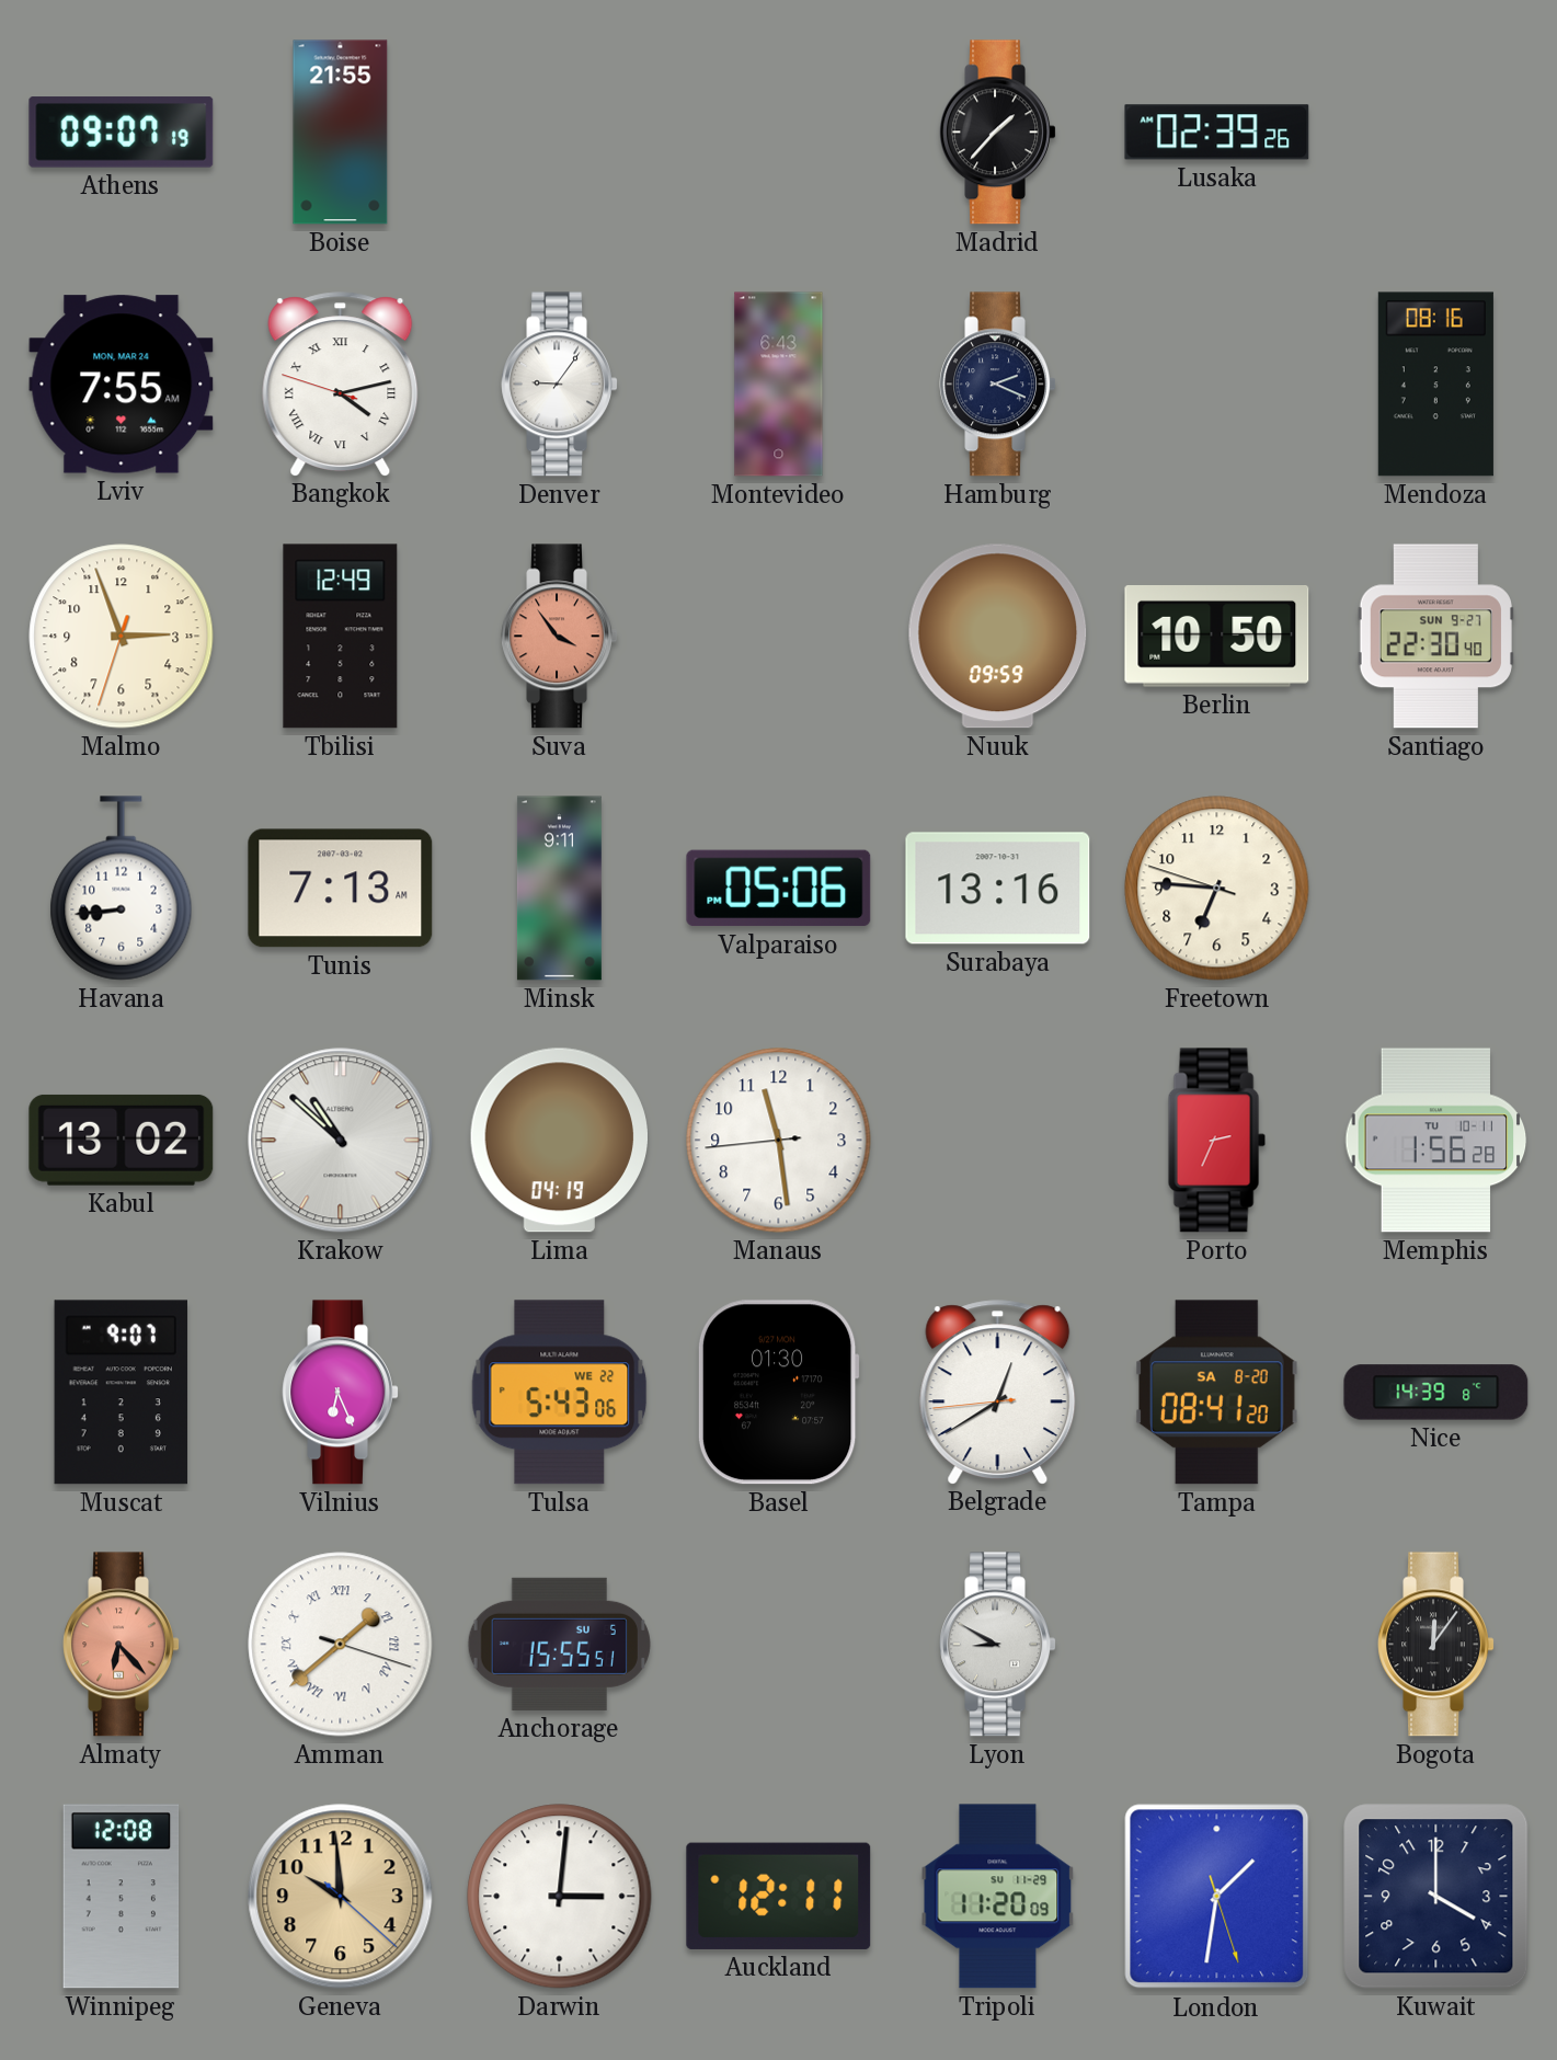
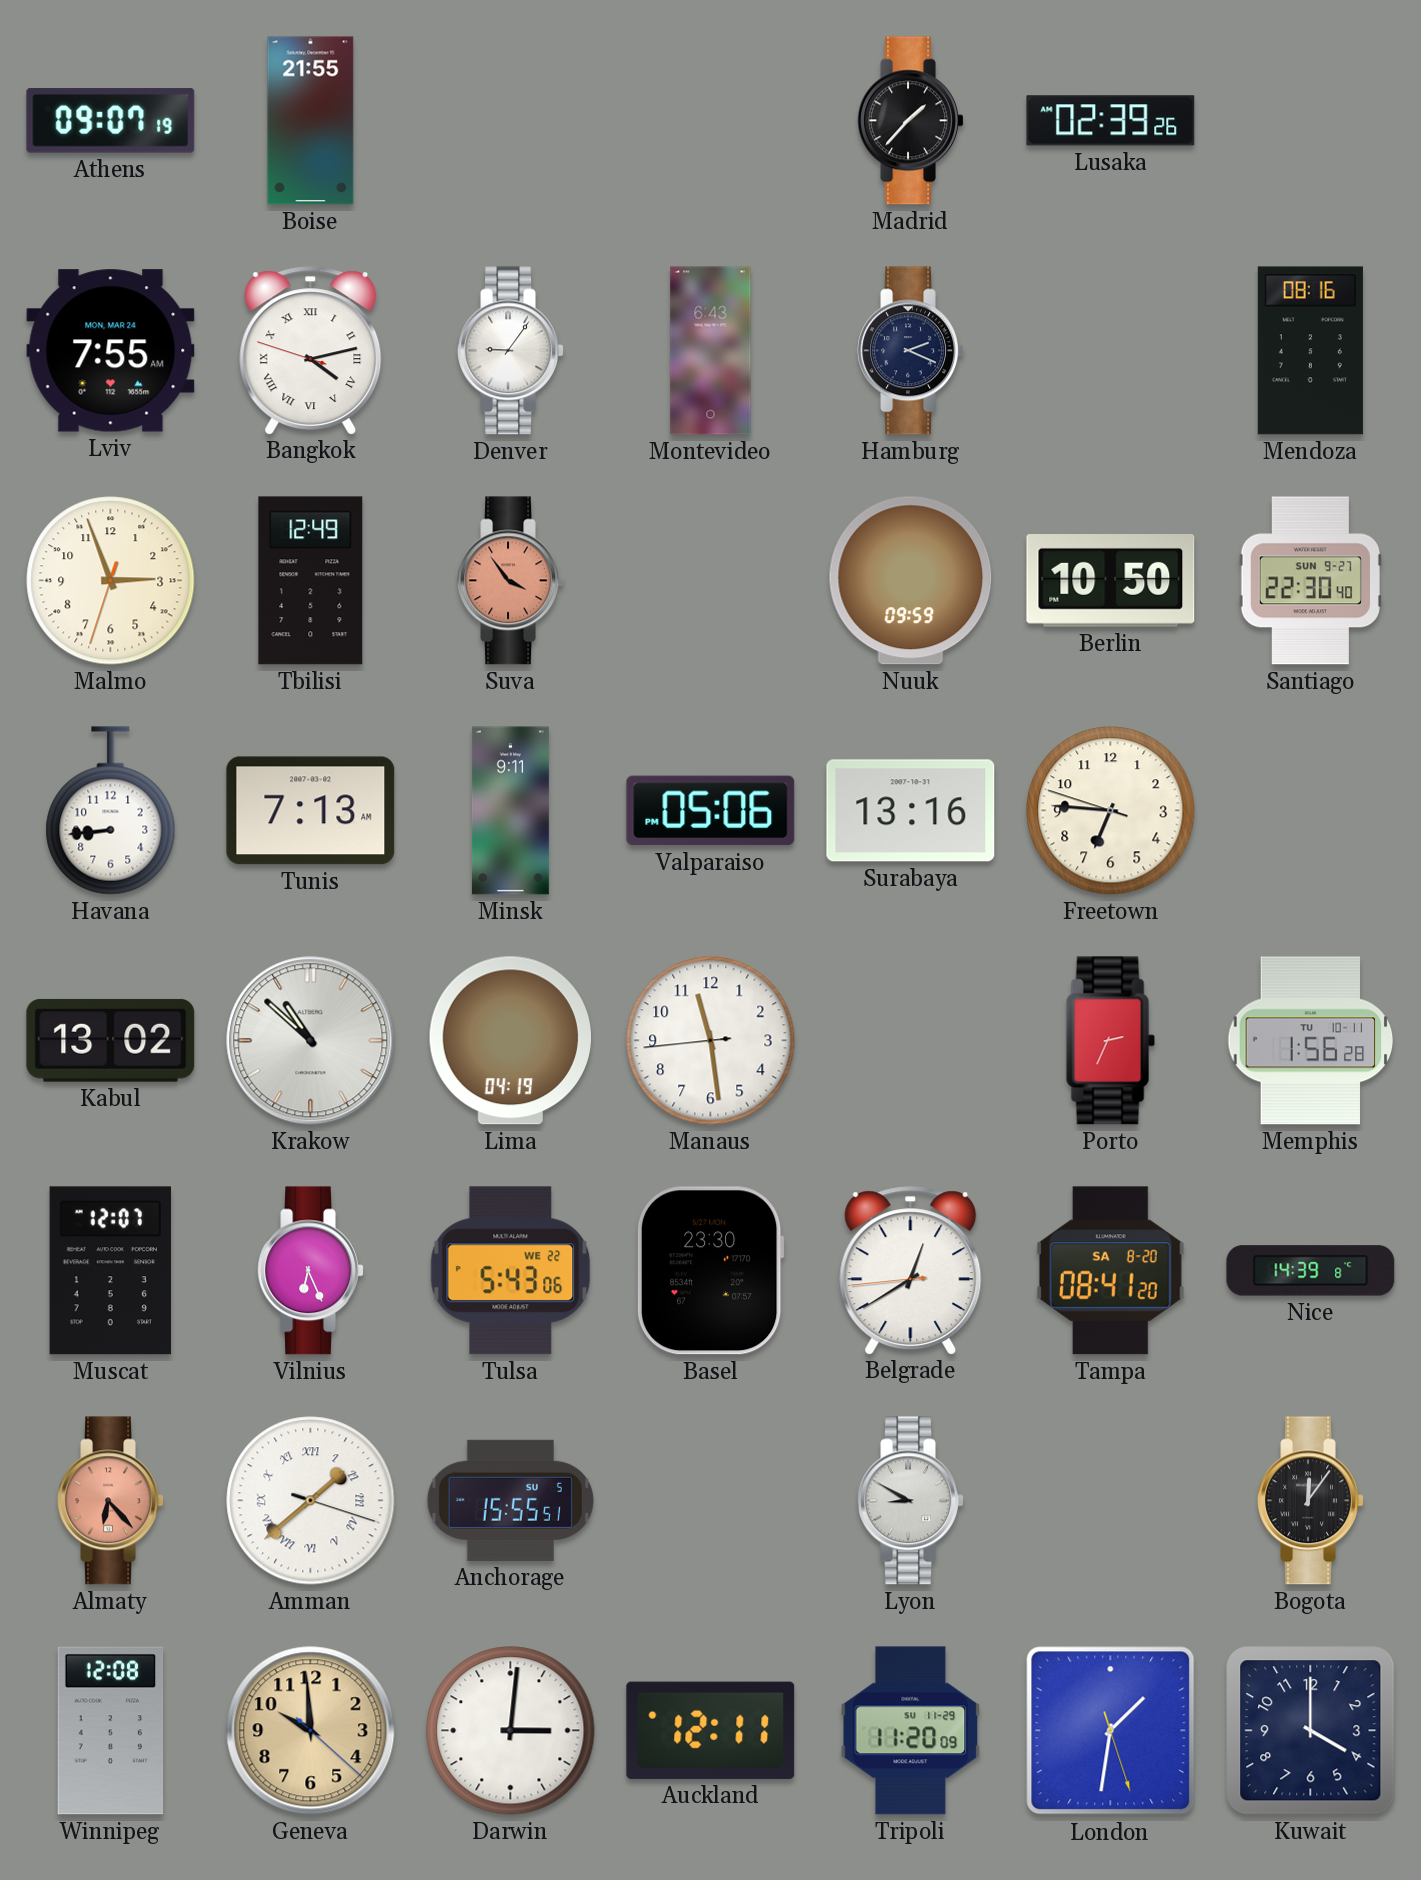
Muscat: 9:07 -> 12:07
Basel: 01:30 -> 23:30
